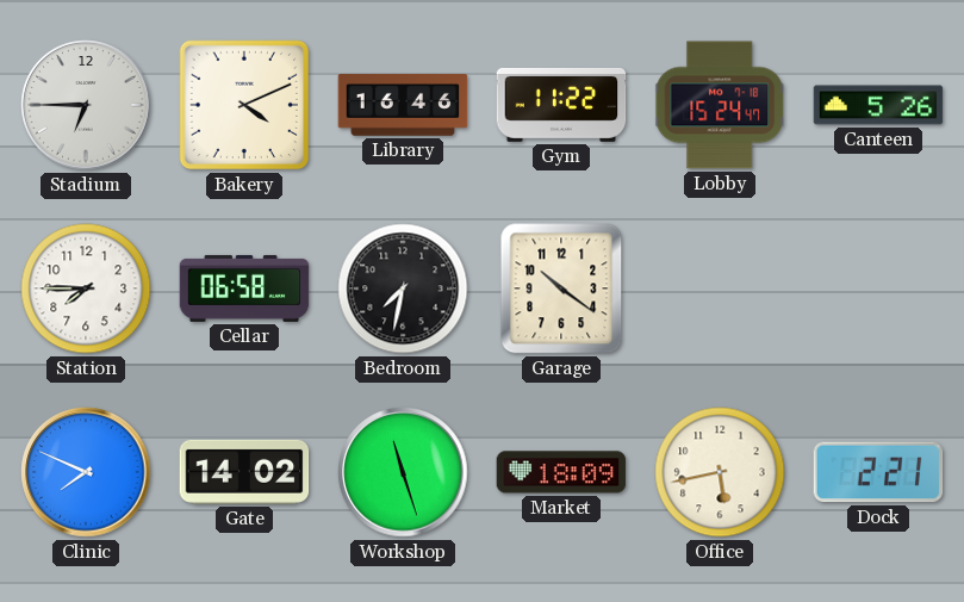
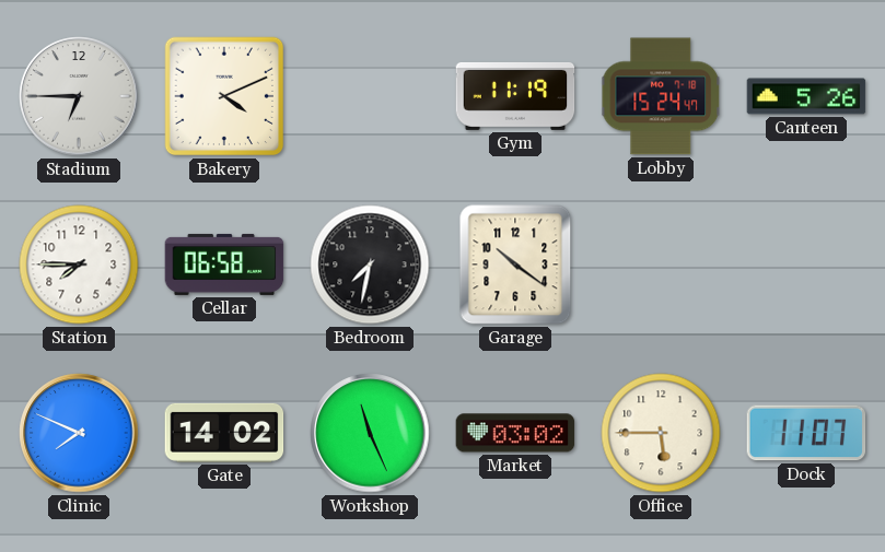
Library: 16:46 -> none
Gym: 11:22 -> 11:19
Workshop: 11:27 -> 11:26
Market: 18:09 -> 03:02
Office: 5:43 -> 5:45
Dock: 2:21 -> 11:07
